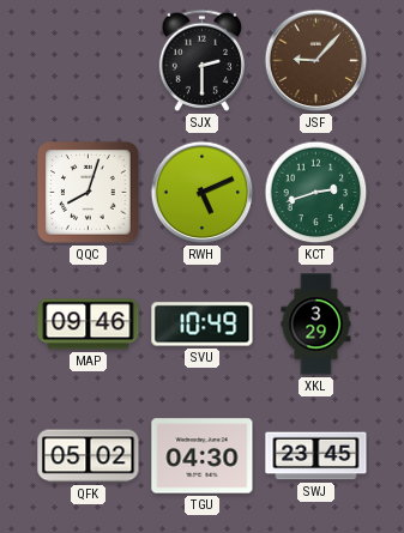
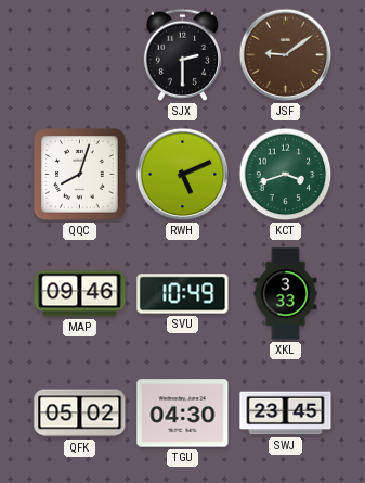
JSF: 9:07 -> 9:09
KCT: 2:42 -> 3:42
XKL: 3:29 -> 3:33
